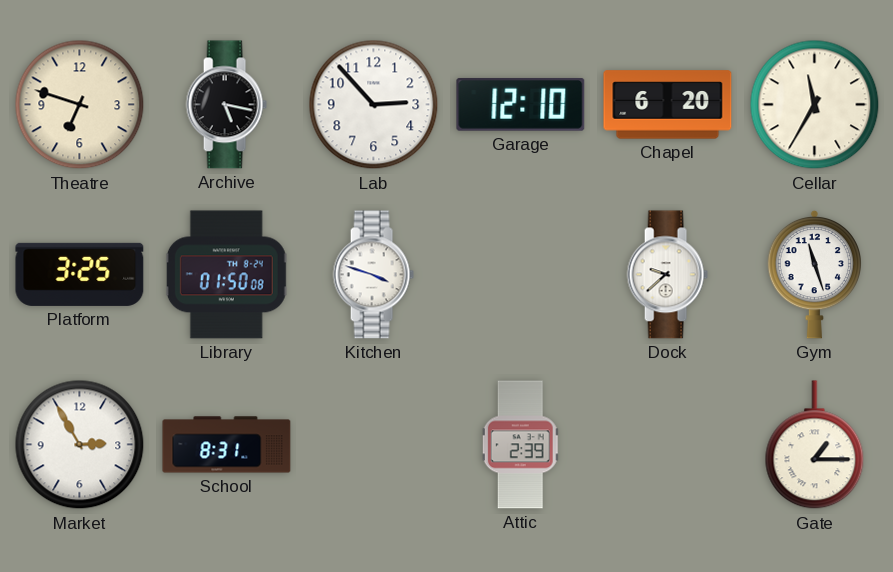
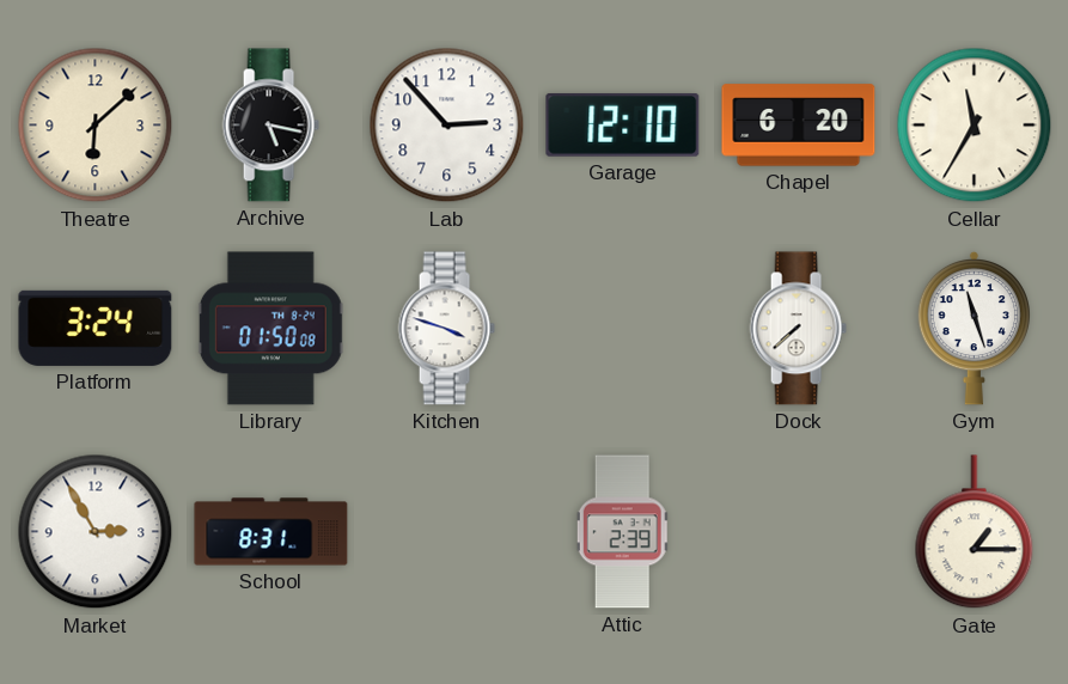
Theatre: 6:48 -> 6:08
Platform: 3:25 -> 3:24
Dock: 9:38 -> 7:38
